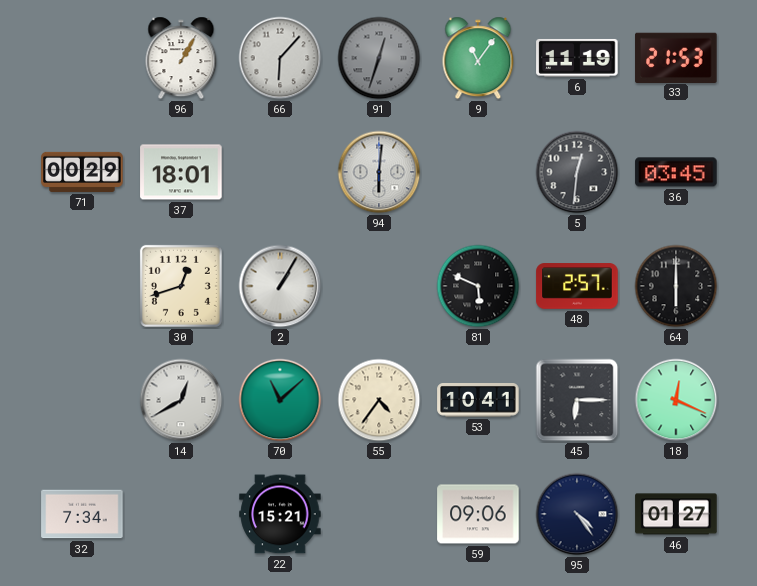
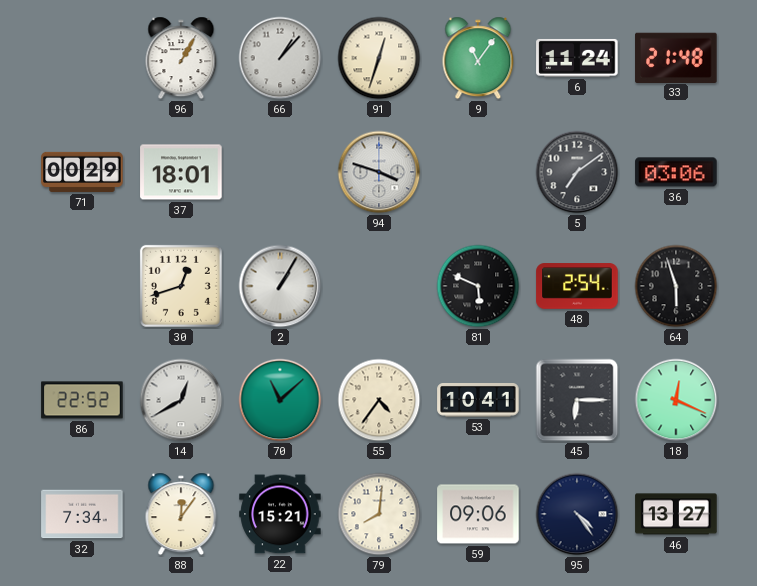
66: 6:07 -> 1:07
91 dial: grey -> cream
6: 11:19 -> 11:24
33: 21:53 -> 21:48
94: 6:01 -> 3:48
5: 12:31 -> 7:09
36: 03:45 -> 03:06
48: 2:57 -> 2:54
64: 6:00 -> 5:57
86: none -> 22:52
88: none -> 12:06
79: none -> 8:01
46: 01:27 -> 13:27
